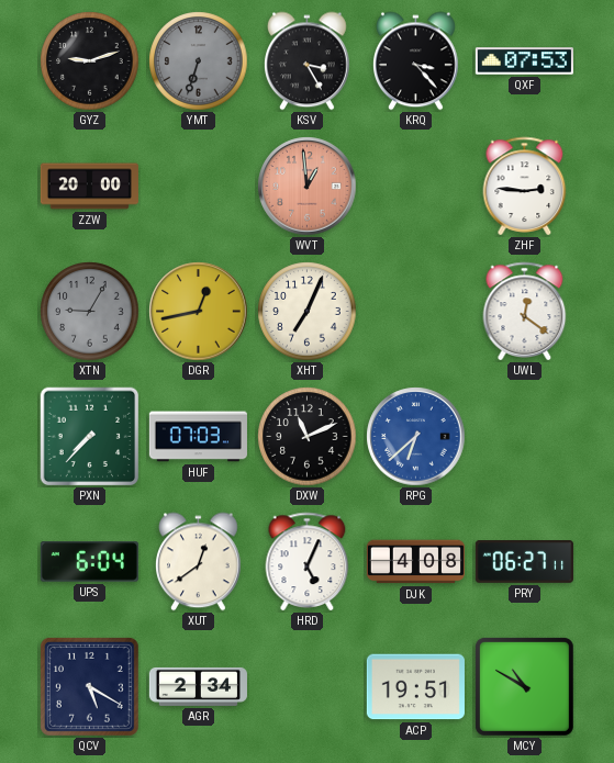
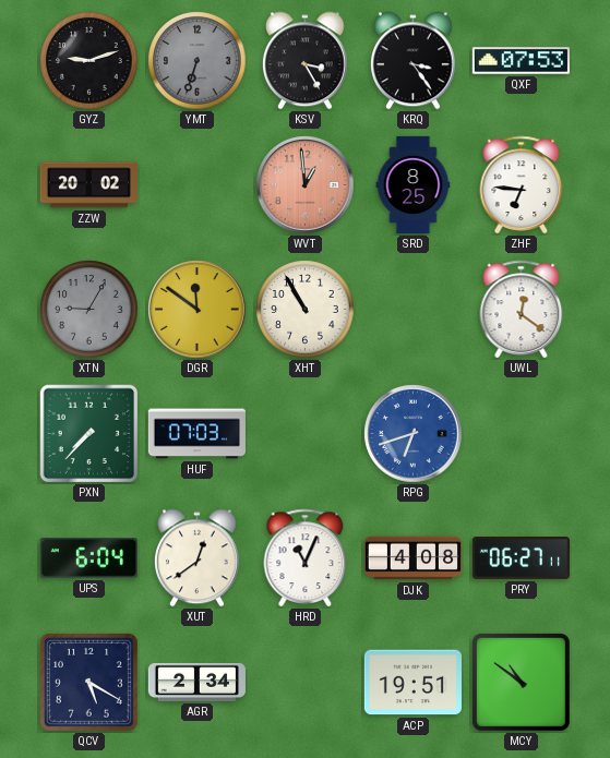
KRQ: 3:23 -> 3:24
ZZW: 20:00 -> 20:02
SRD: none -> 8:25
ZHF: 2:46 -> 6:46
DGR: 12:43 -> 11:51
XHT: 7:04 -> 10:55
DXW: 11:11 -> none
RPG: 6:38 -> 6:42
HRD: 5:04 -> 11:04
MCY: 10:50 -> 10:51
